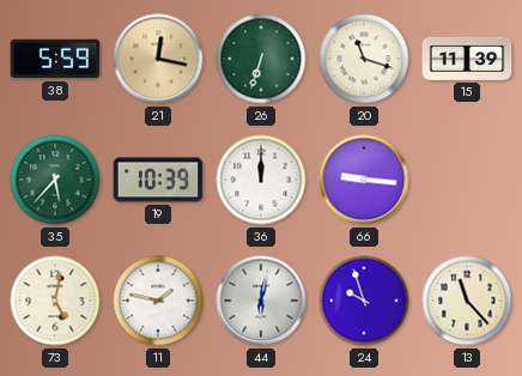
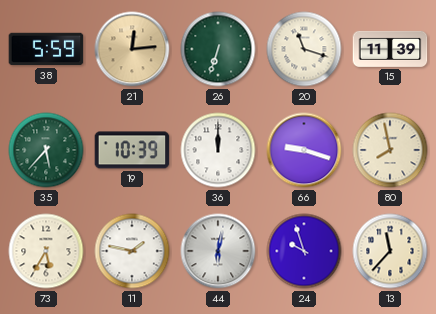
21: 12:17 -> 12:14
66: 9:16 -> 9:18
80: none -> 7:58
73: 5:02 -> 5:35
13: 11:23 -> 11:37
